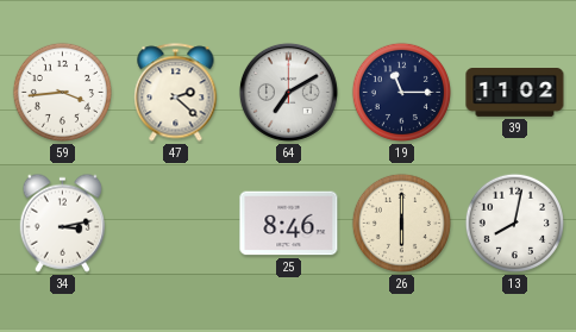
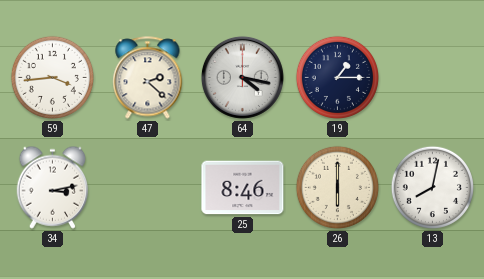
64: 7:10 -> 4:17
19: 11:15 -> 1:15
39: 11:02 -> none
